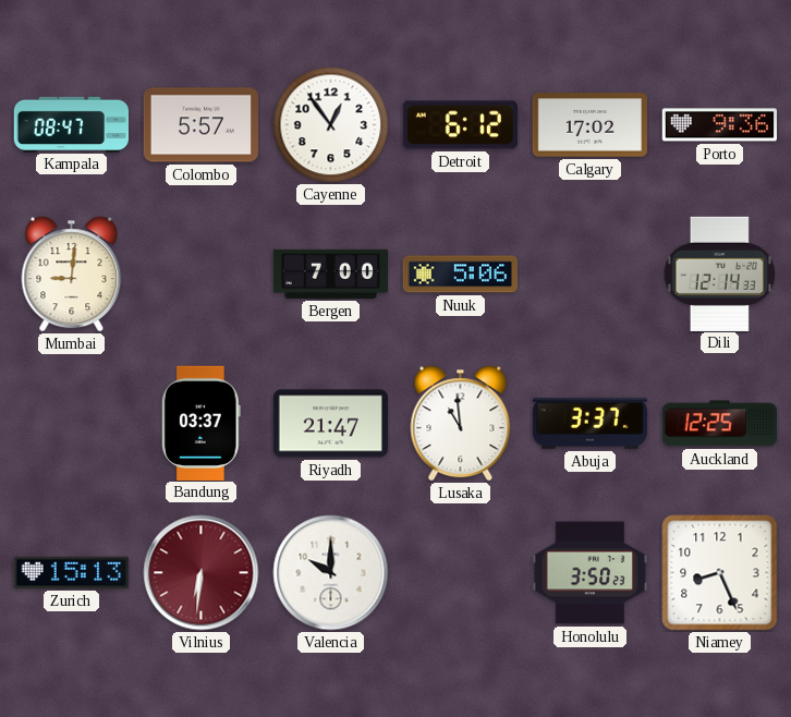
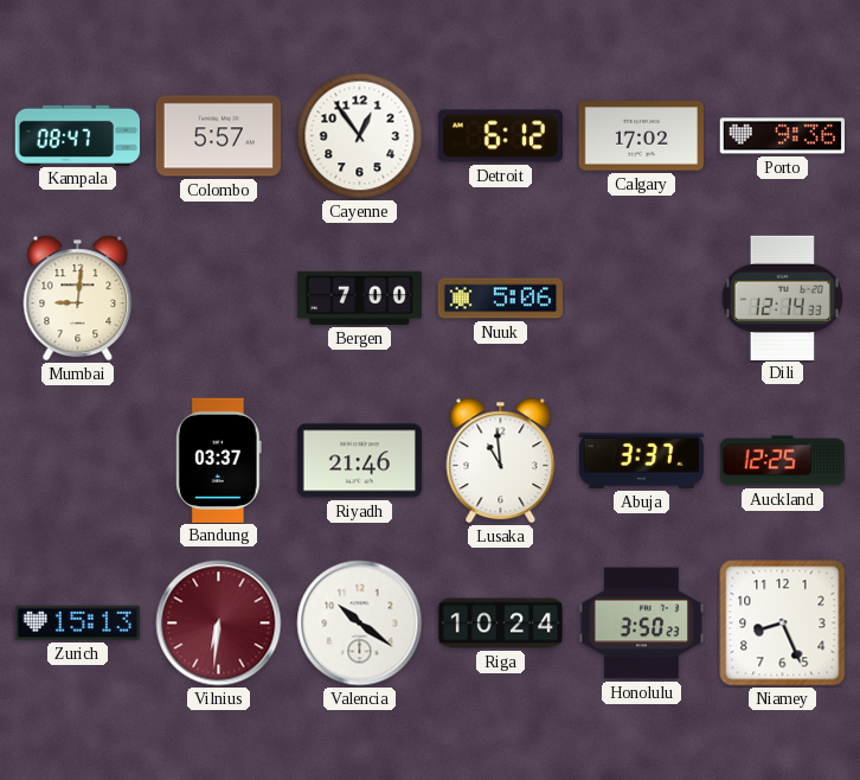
Riyadh: 21:47 -> 21:46
Valencia: 10:00 -> 10:21
Riga: none -> 10:24
